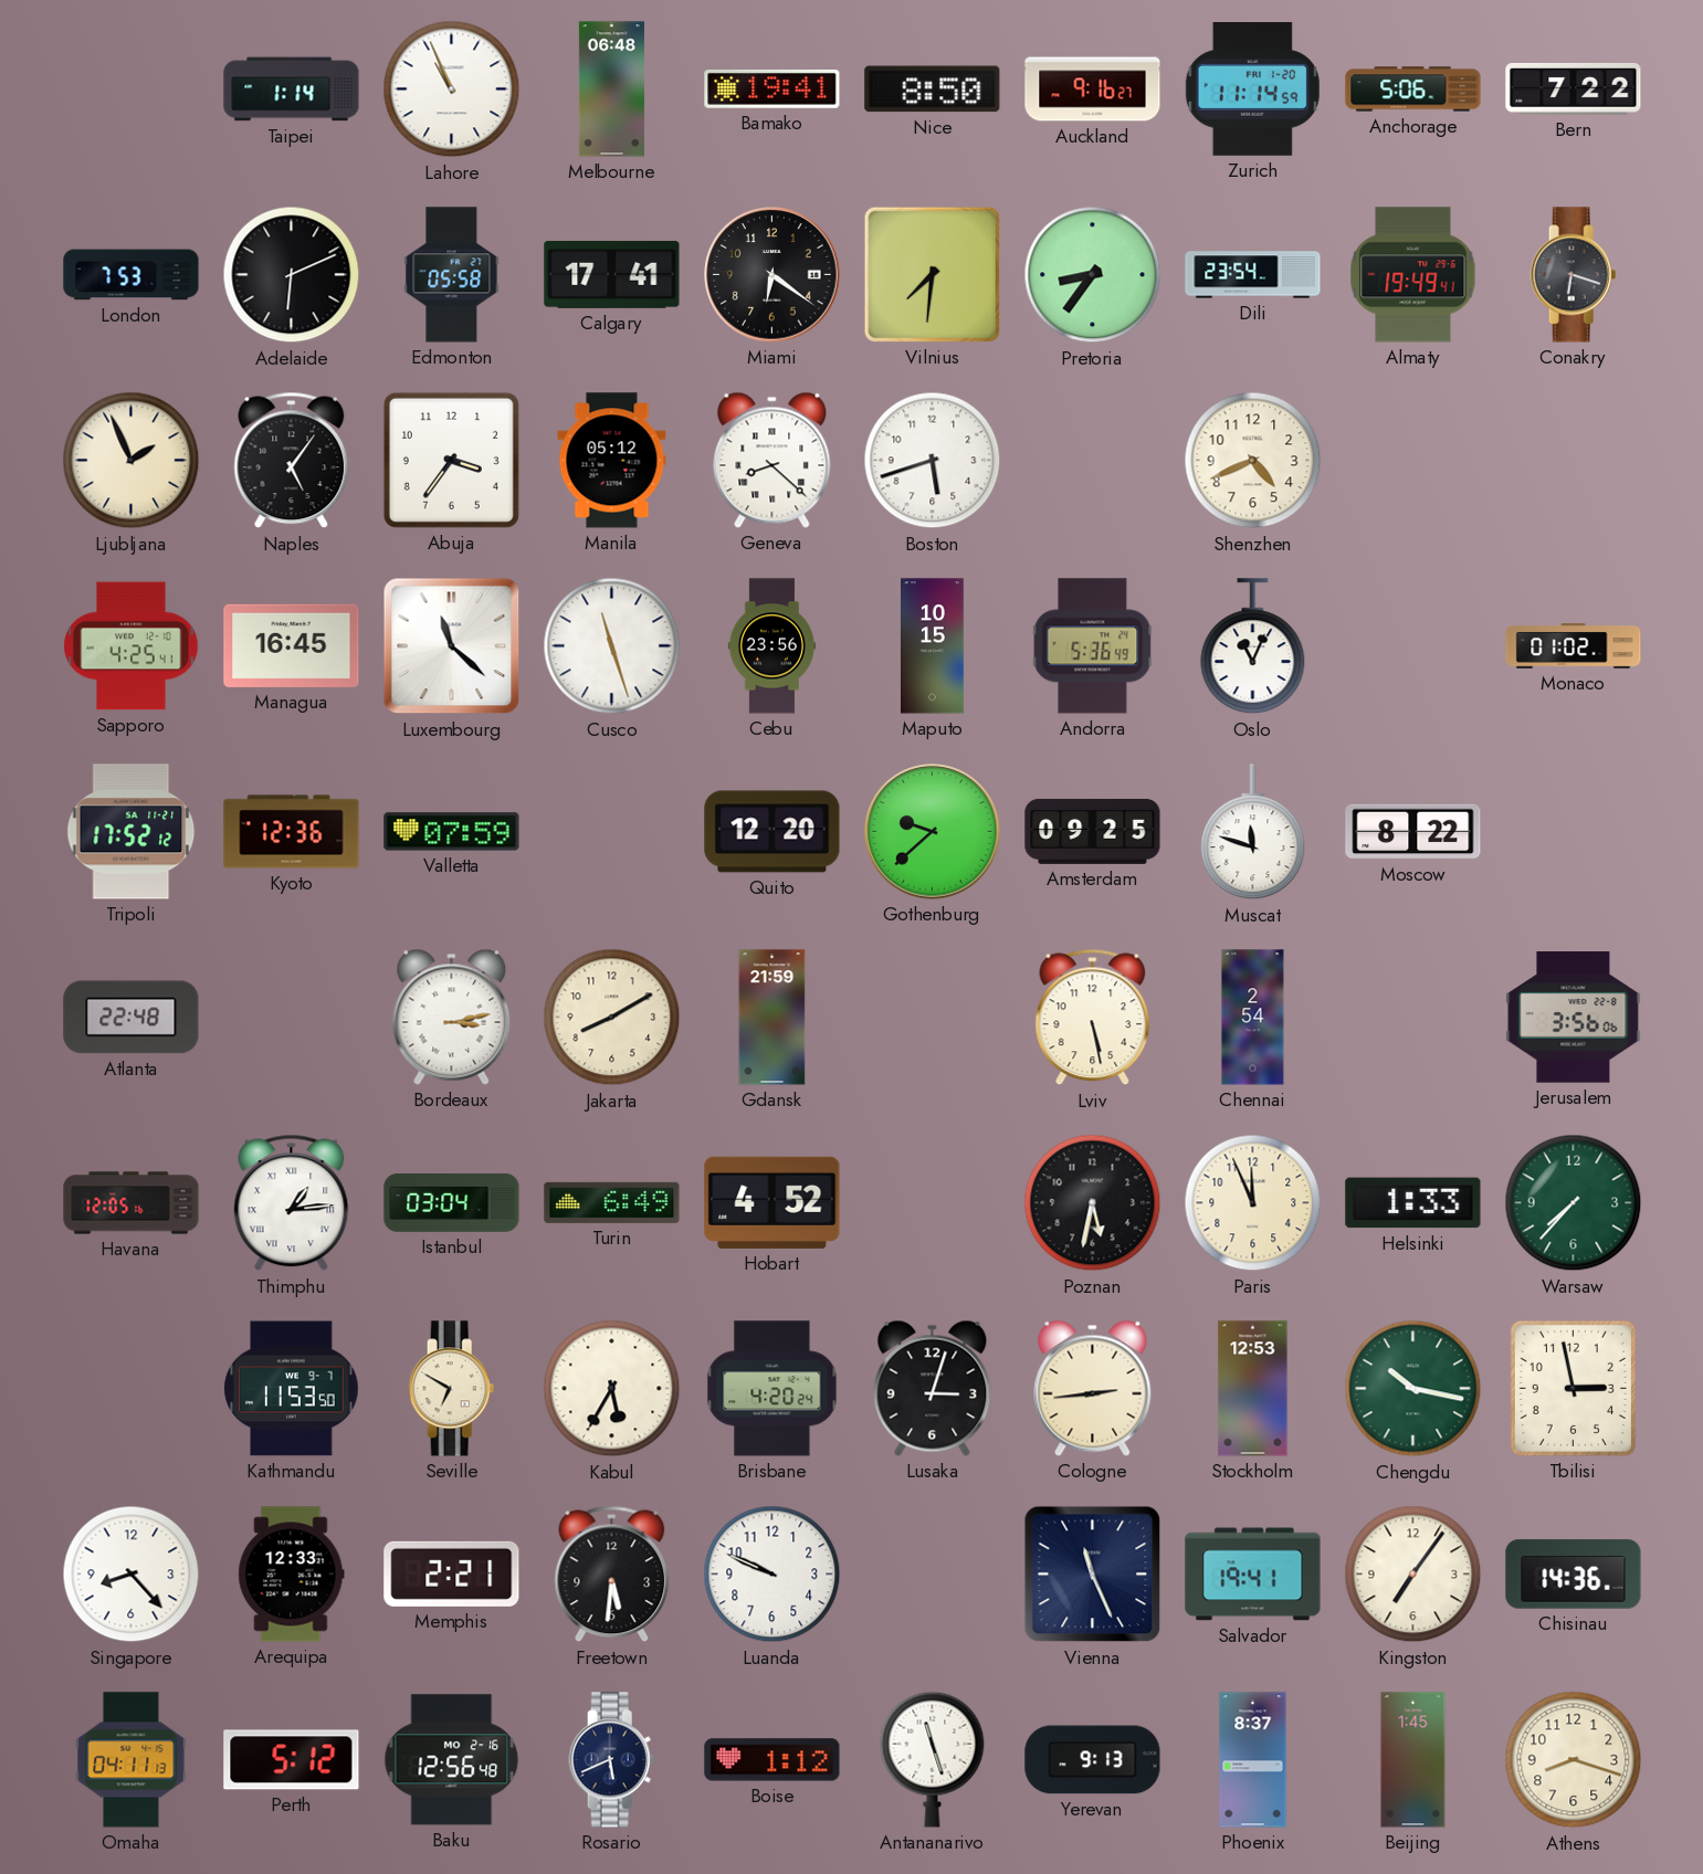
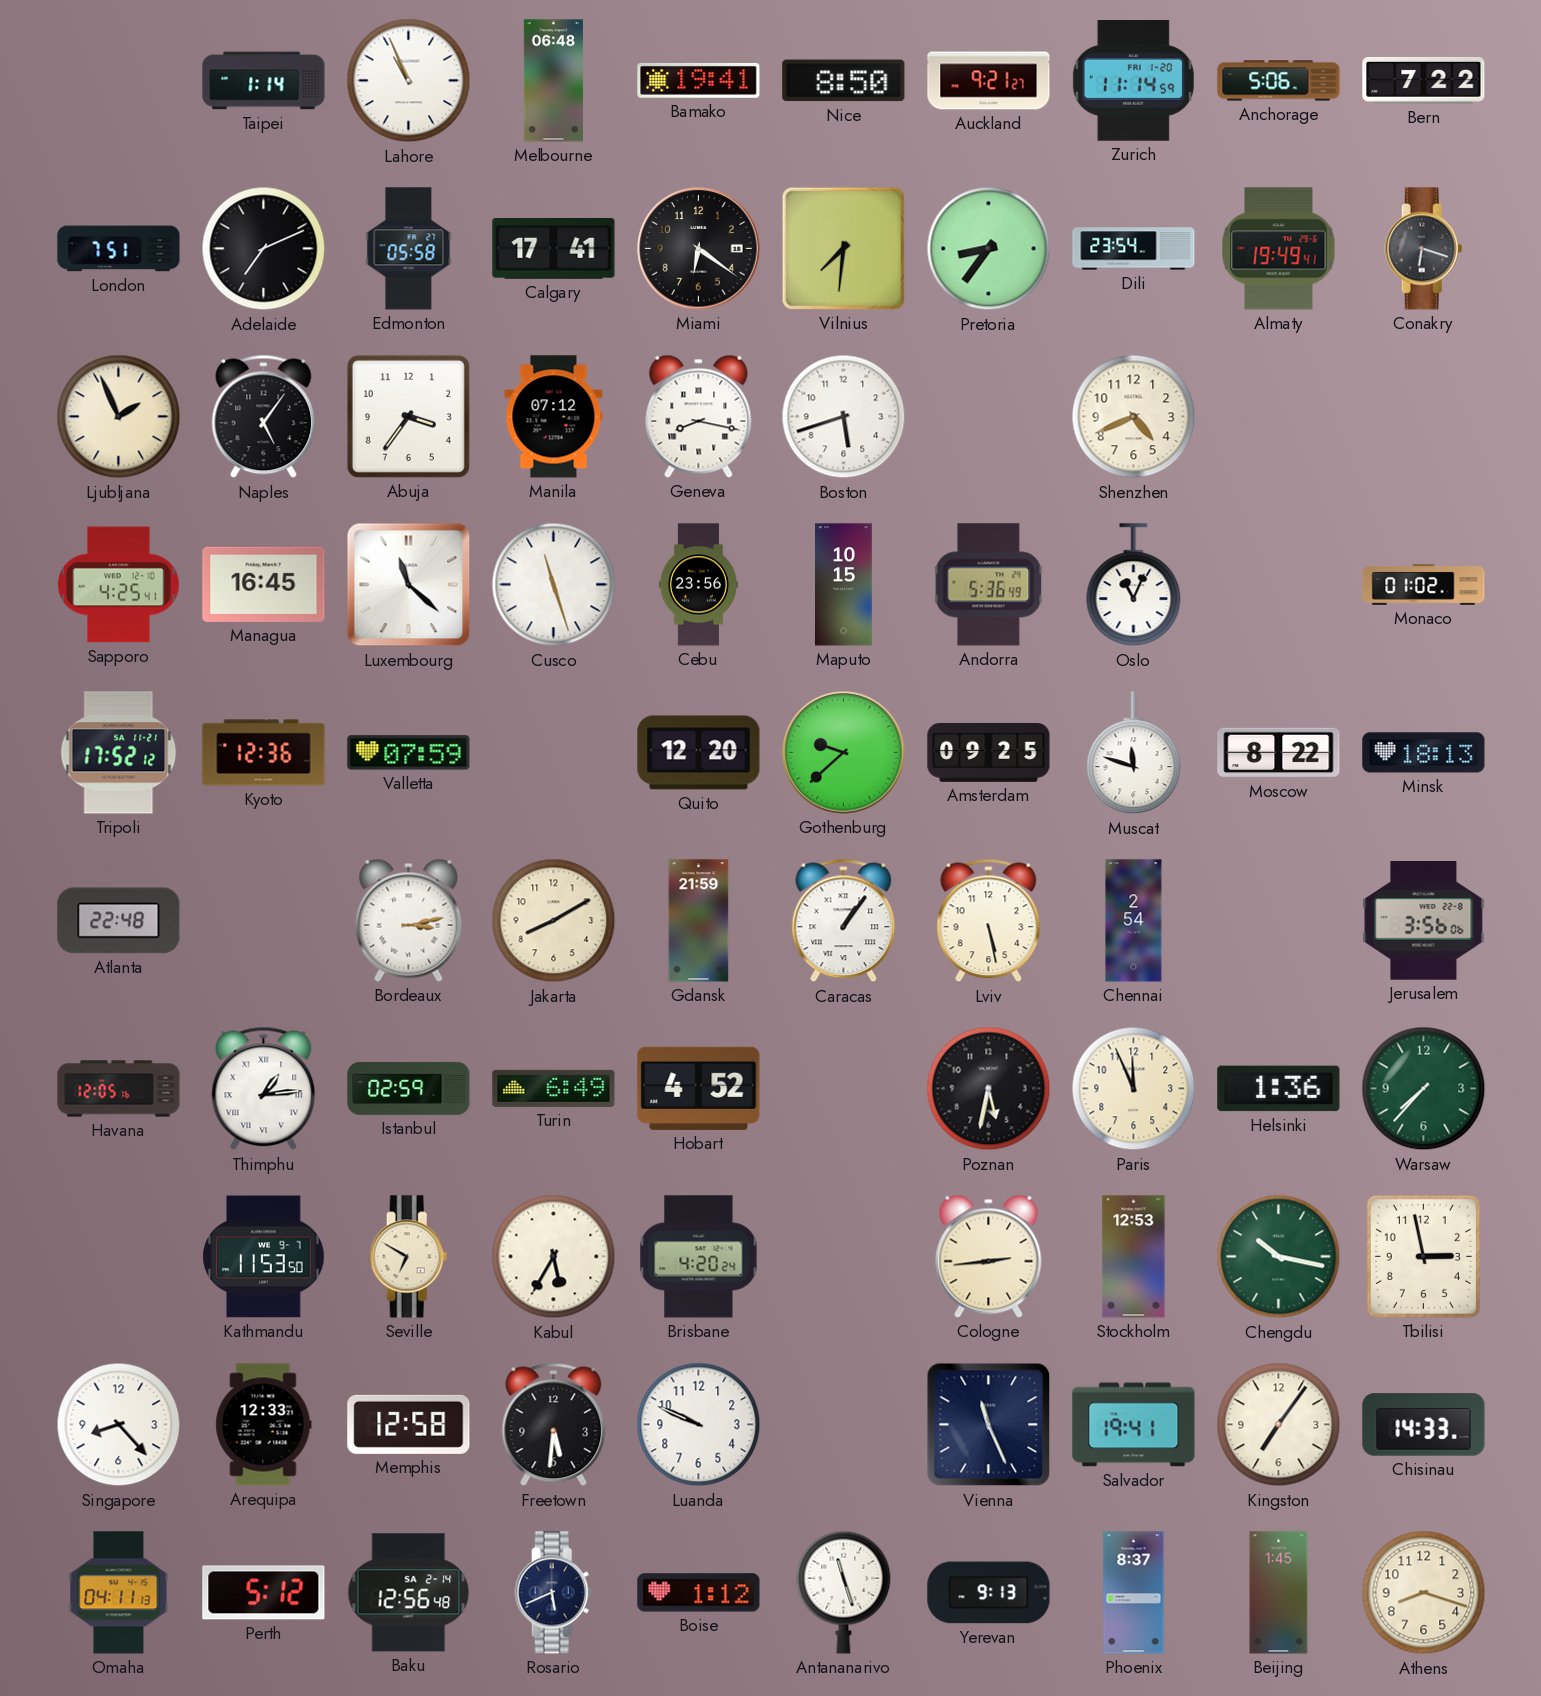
Auckland: 9:16 -> 9:21
London: 7:53 -> 7:51
Adelaide: 6:11 -> 7:11
Manila: 05:12 -> 07:12
Geneva: 8:22 -> 8:17
Minsk: none -> 18:13
Caracas: none -> 1:06
Istanbul: 03:04 -> 02:59
Helsinki: 1:33 -> 1:36
Lusaka: 3:03 -> none
Memphis: 2:21 -> 12:58
Chisinau: 14:36 -> 14:33
Baku date: MO 2-16 -> SA 2-14
